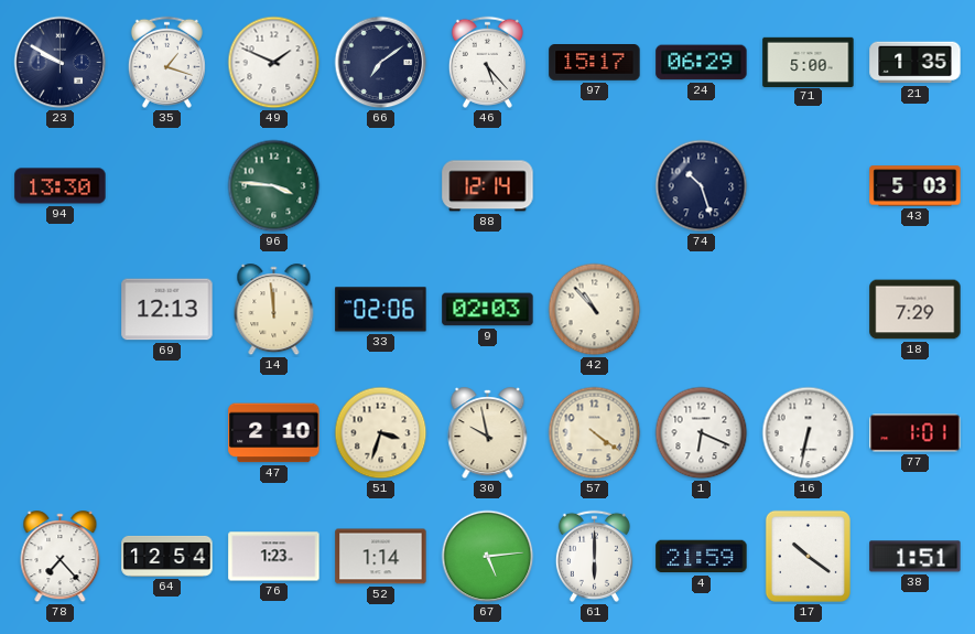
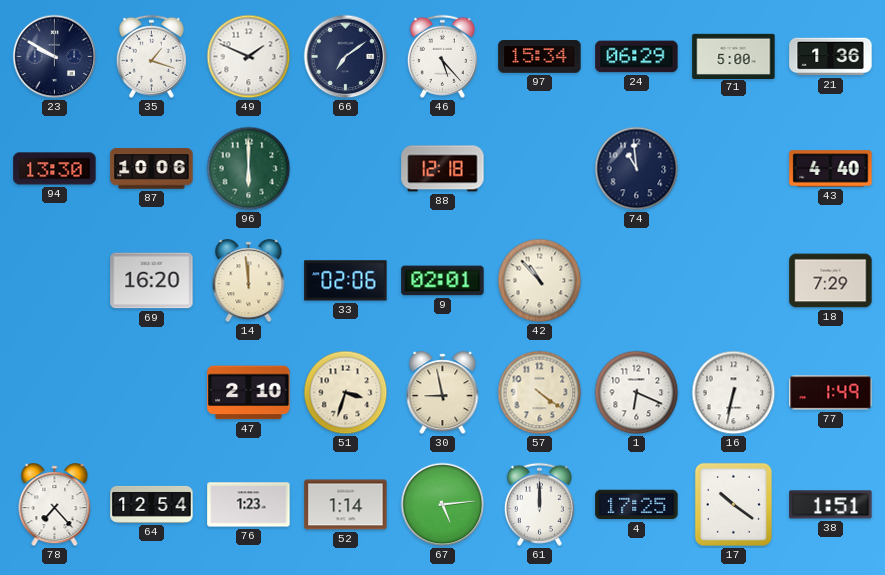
97: 15:17 -> 15:34
21: 1:35 -> 1:36
87: none -> 10:06
96: 3:46 -> 6:00
88: 12:14 -> 12:18
74: 10:27 -> 10:59
43: 5:03 -> 4:40
69: 12:13 -> 16:20
9: 02:03 -> 02:01
30: 9:58 -> 8:58
77: 1:01 -> 1:49
61: 6:00 -> 12:00
4: 21:59 -> 17:25
